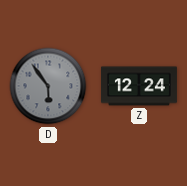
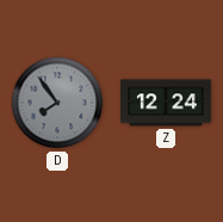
D: 5:54 -> 7:54
